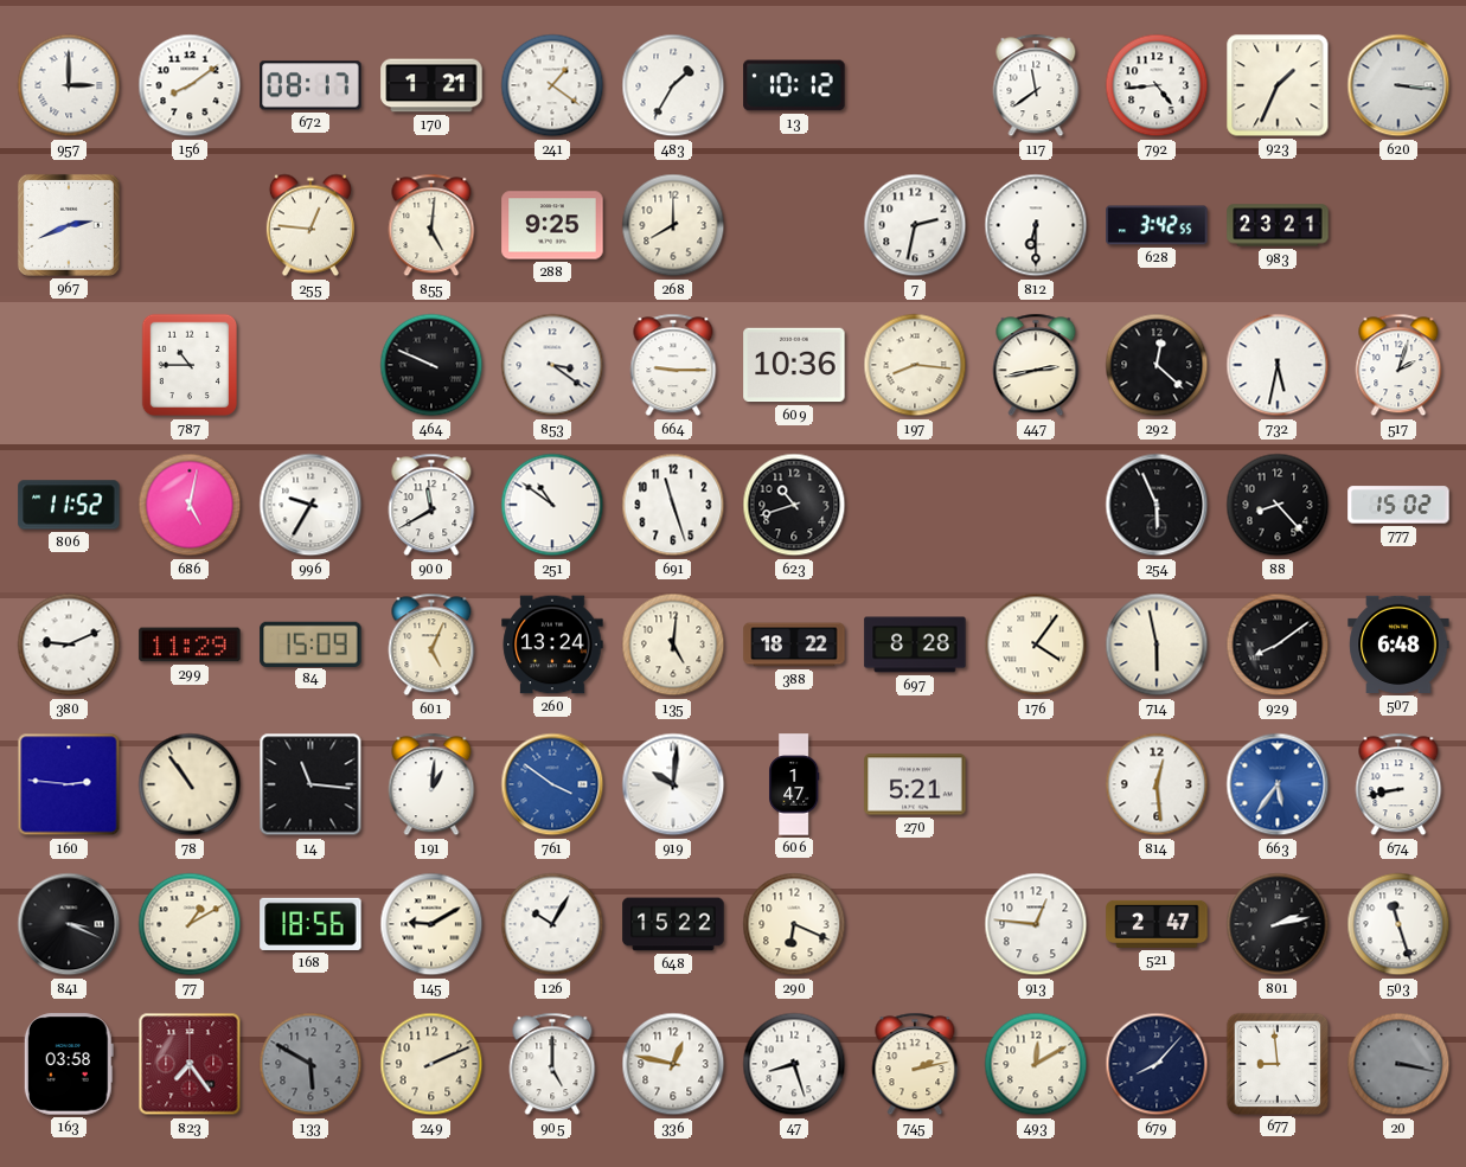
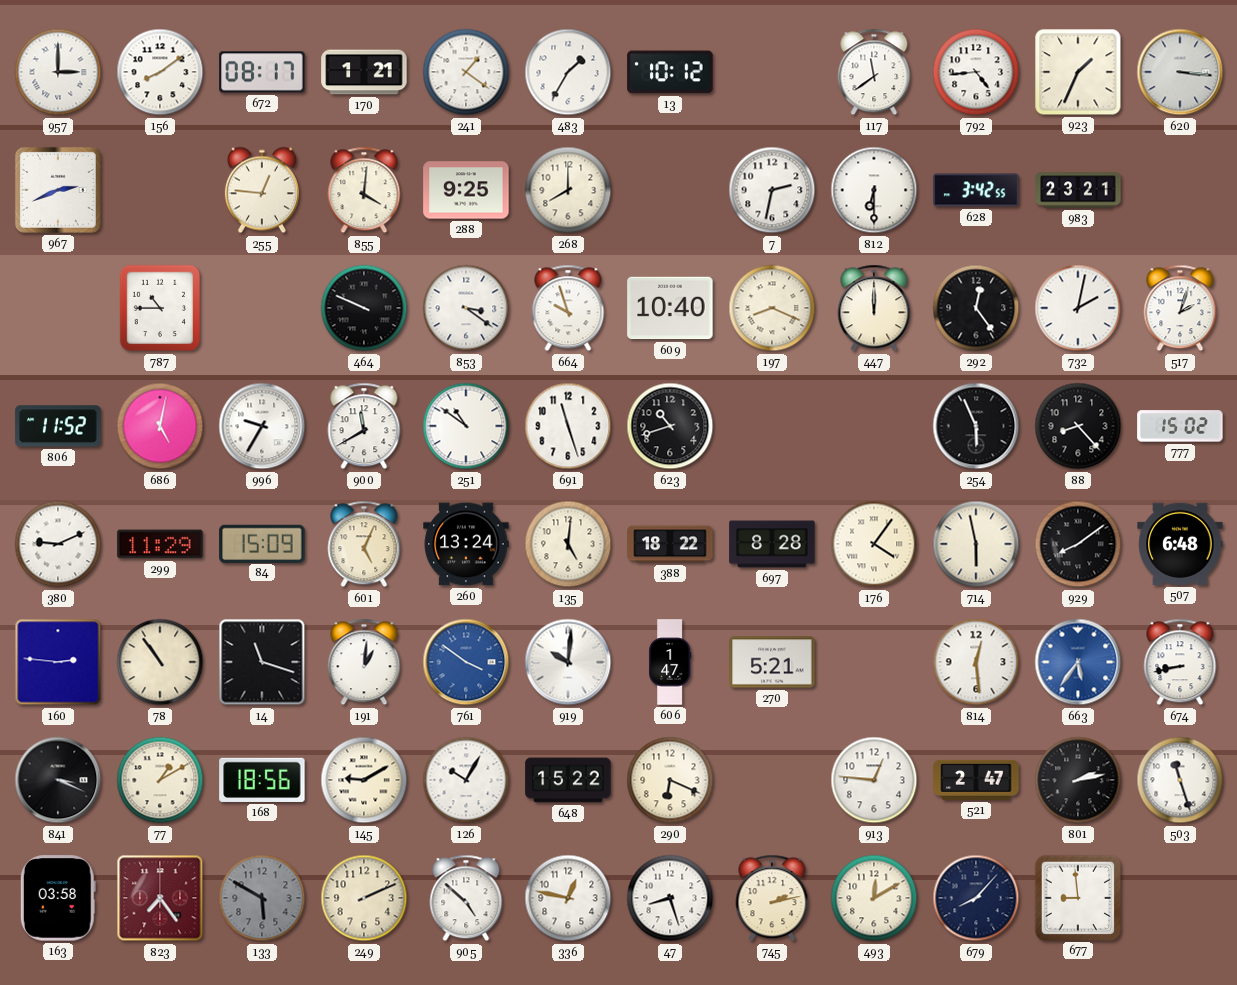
855: 5:01 -> 4:01
664: 9:15 -> 9:57
609: 10:36 -> 10:40
197: 8:16 -> 8:19
447: 2:43 -> 12:00
292: 12:22 -> 12:24
732: 5:32 -> 2:02
14: 11:16 -> 11:18
905: 5:00 -> 4:52
20: 3:17 -> none
